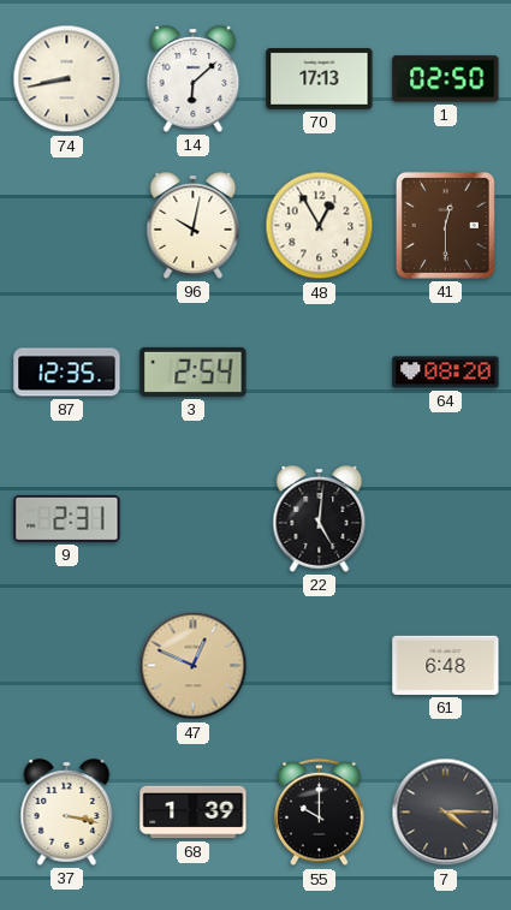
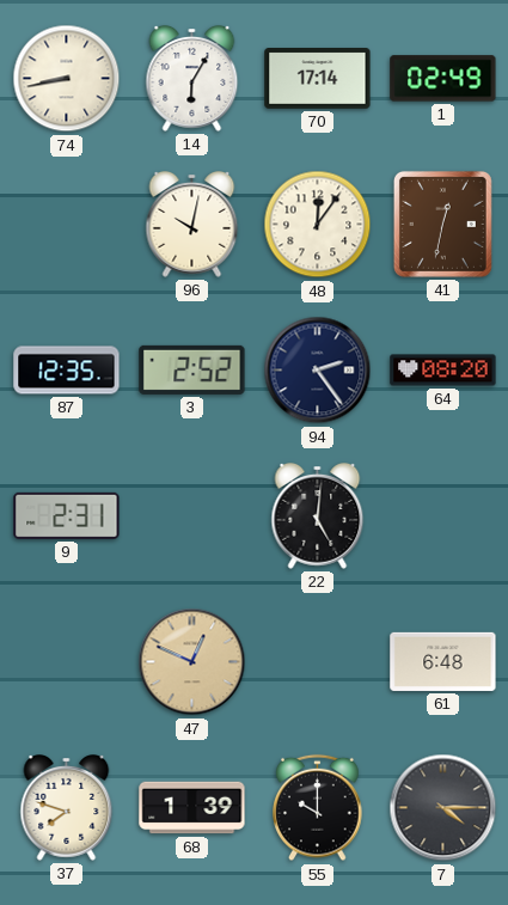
14: 6:08 -> 6:05
70: 17:13 -> 17:14
1: 02:50 -> 02:49
48: 12:55 -> 12:06
41: 12:30 -> 12:32
3: 2:54 -> 2:52
94: none -> 2:24
37: 3:17 -> 7:48
